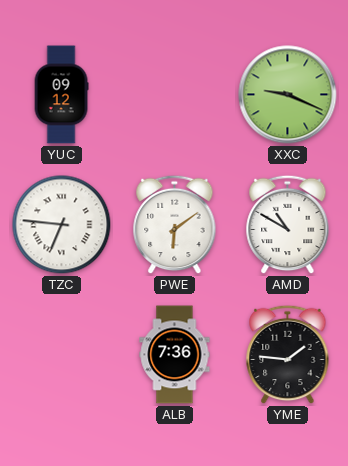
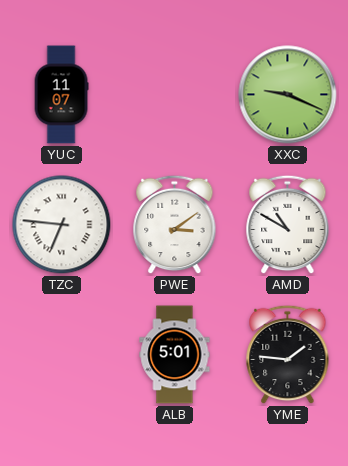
YUC: 09:12 -> 11:07
PWE: 6:09 -> 3:09
ALB: 7:36 -> 5:01
